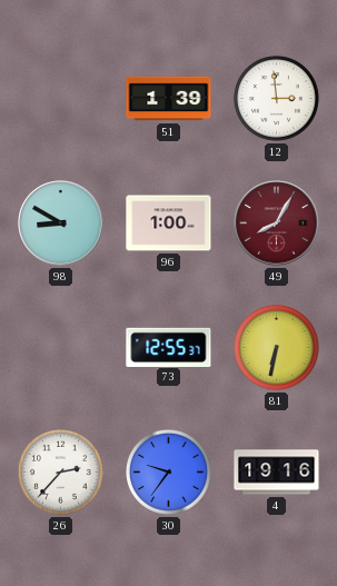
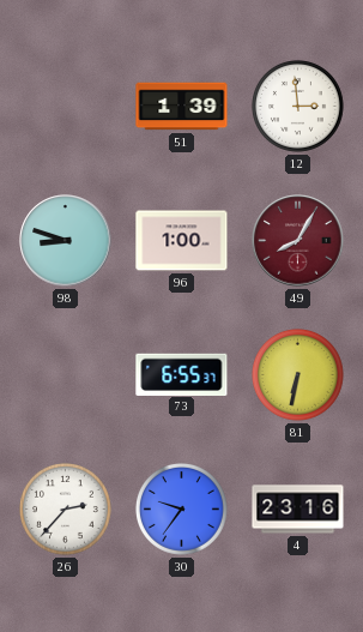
98: 8:50 -> 8:48
73: 12:55 -> 6:55
4: 19:16 -> 23:16
